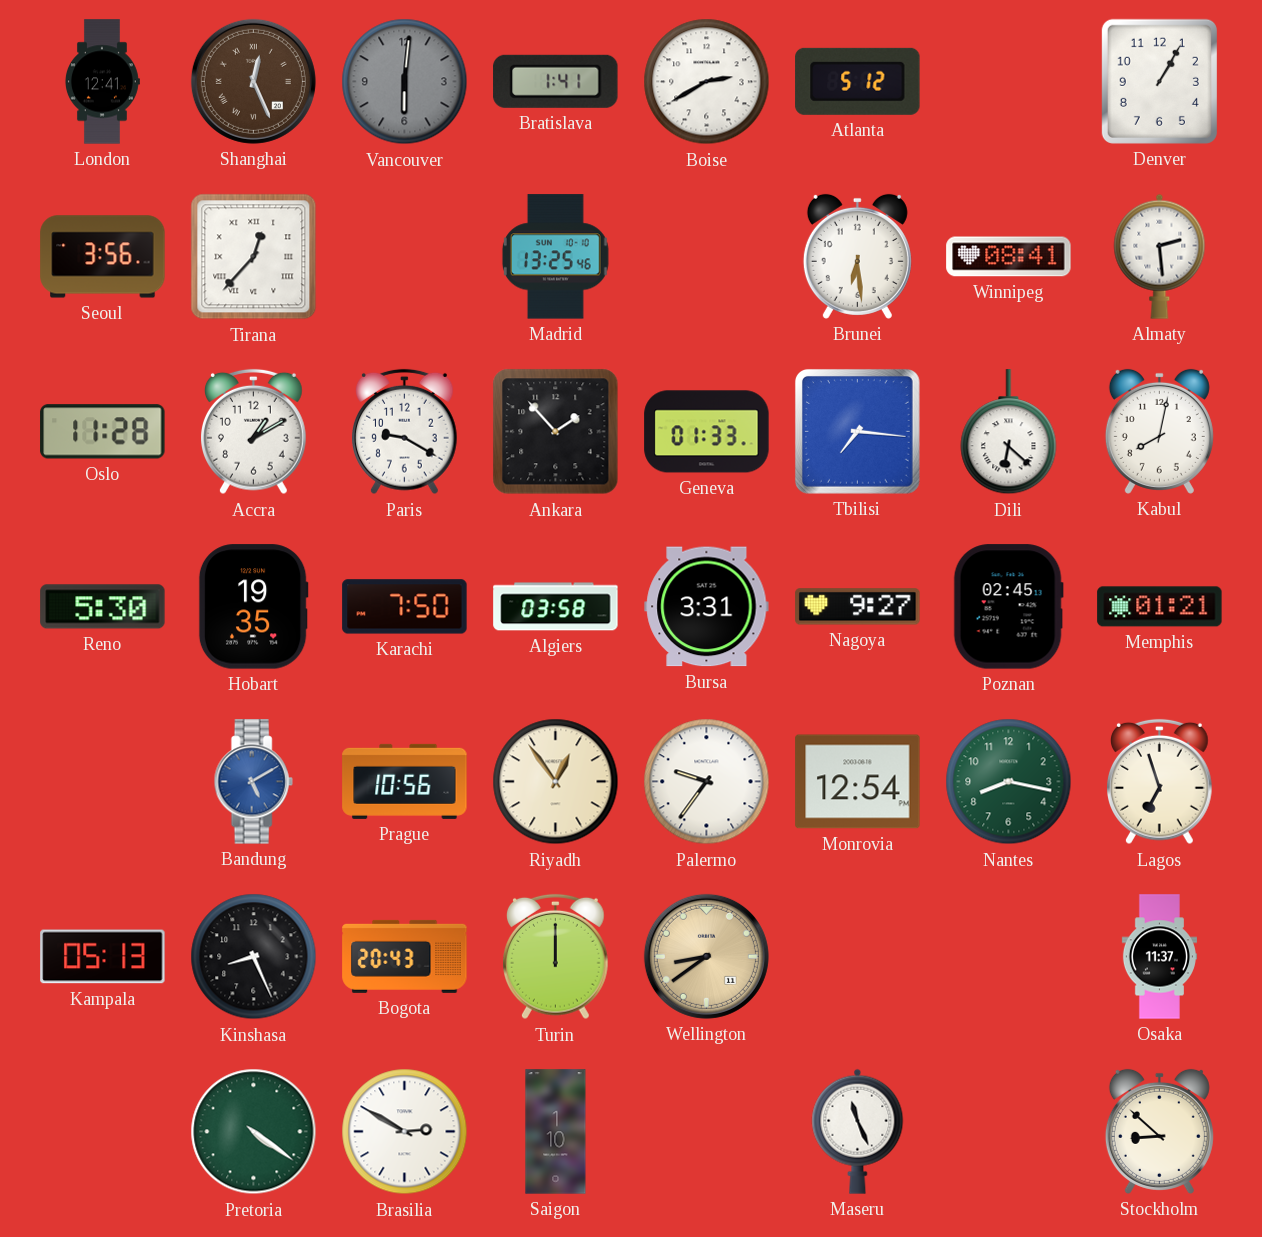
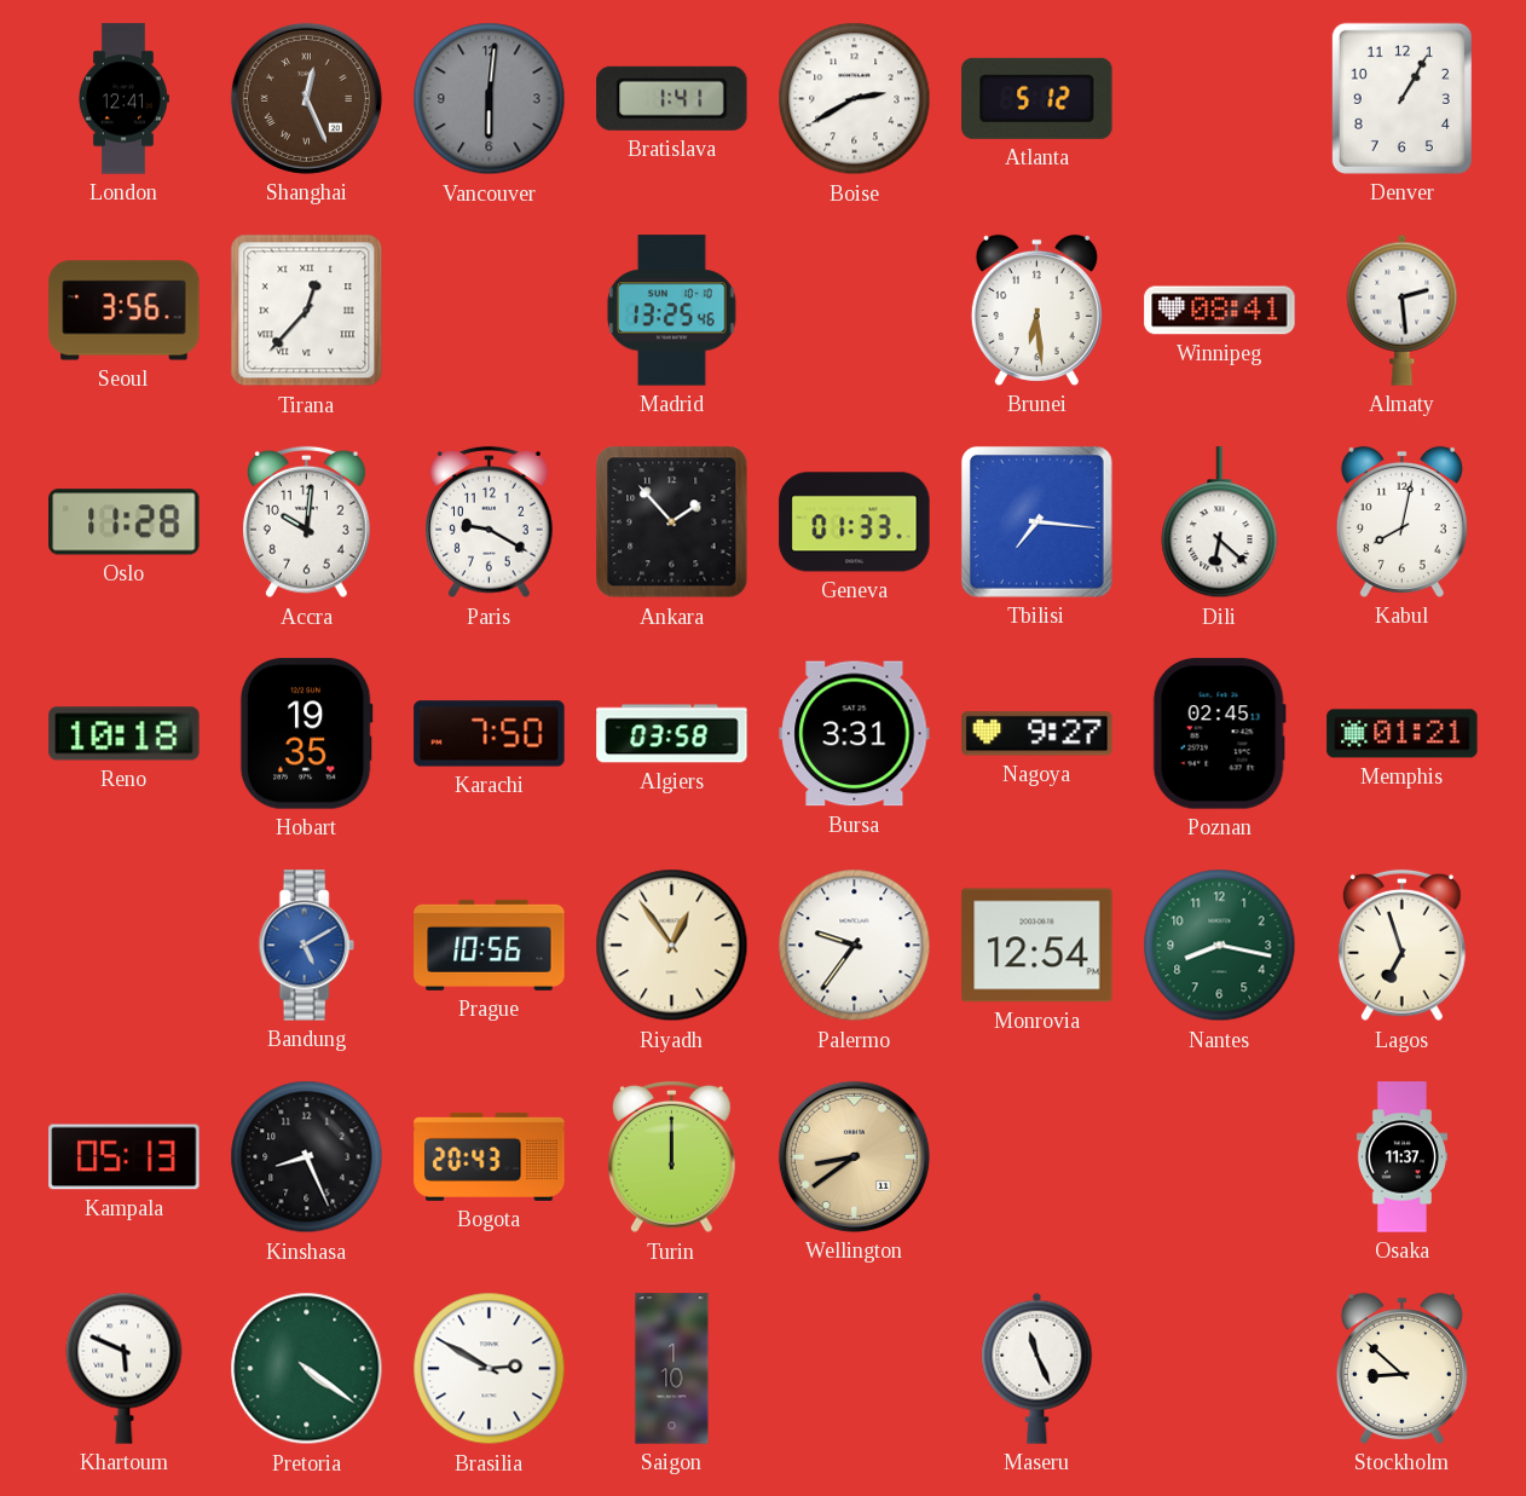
Accra: 1:10 -> 10:01
Reno: 5:30 -> 10:18
Khartoum: none -> 5:49
